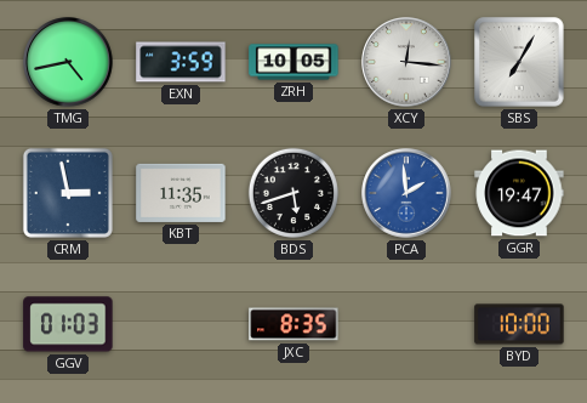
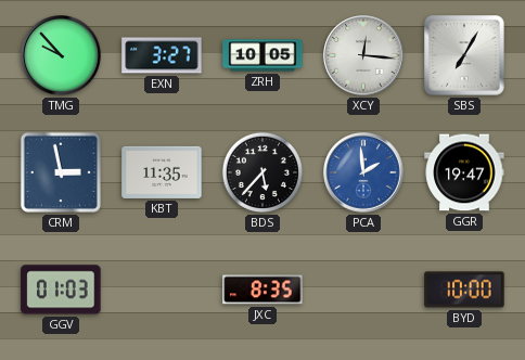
TMG: 4:43 -> 9:53
EXN: 3:59 -> 3:27
BDS: 5:42 -> 5:37
